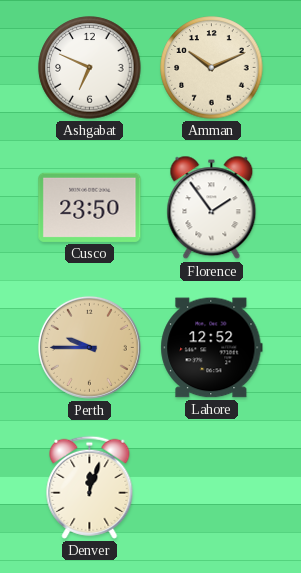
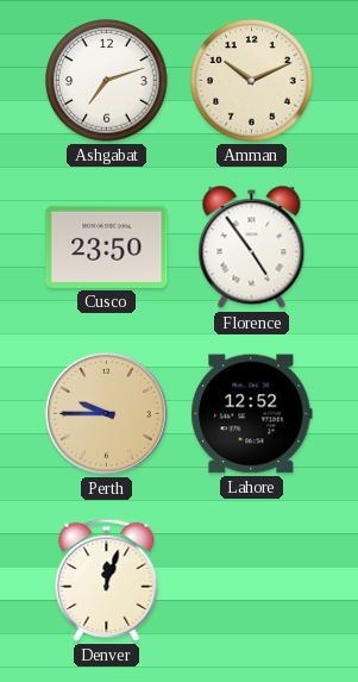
Ashgabat: 6:49 -> 7:12
Florence: 1:54 -> 4:54
